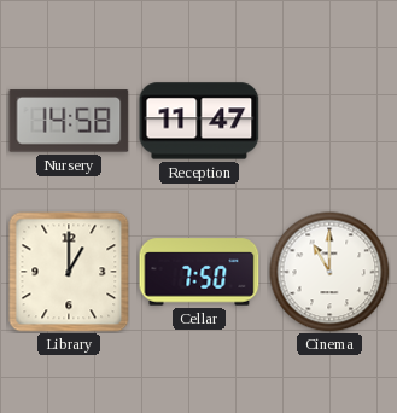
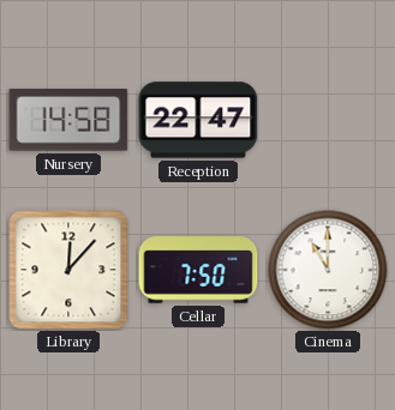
Reception: 11:47 -> 22:47
Library: 1:00 -> 12:07
